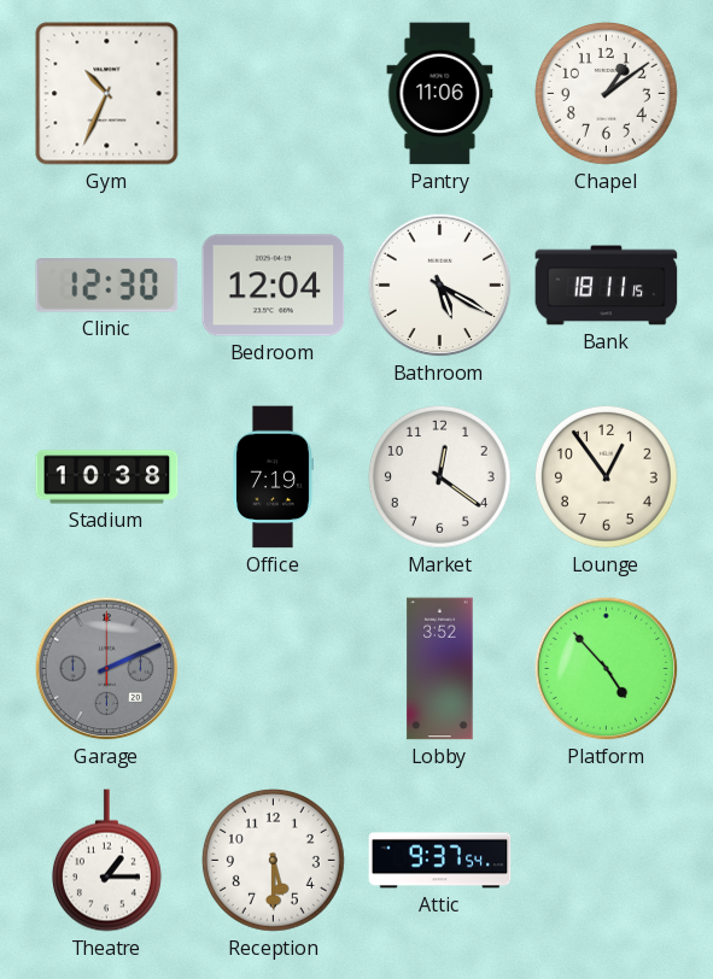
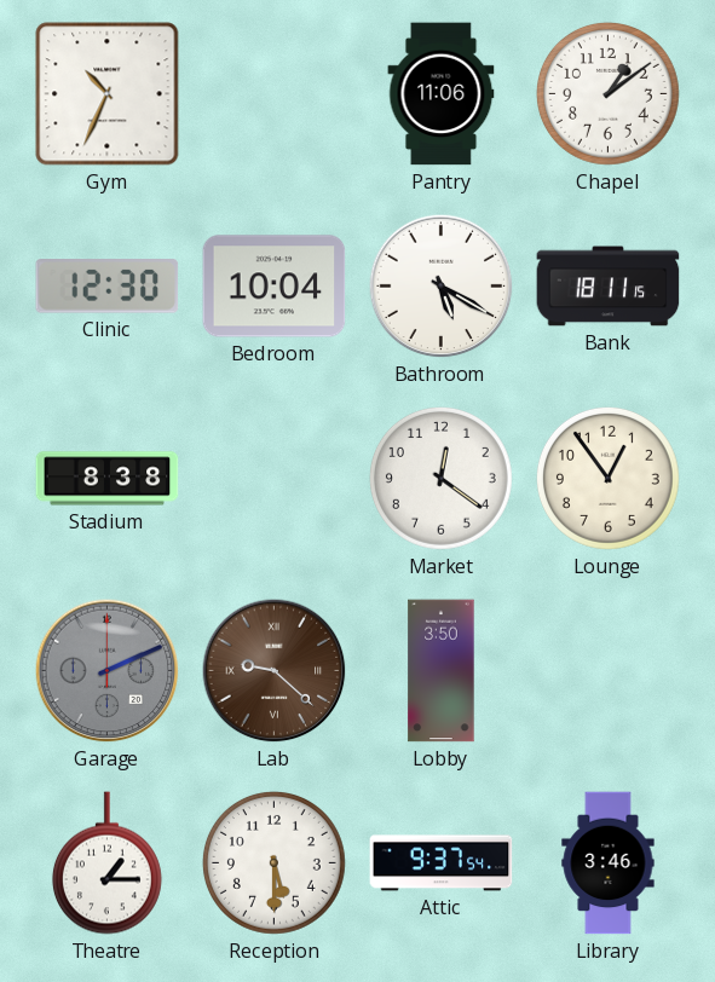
Bedroom: 12:04 -> 10:04
Stadium: 10:38 -> 8:38
Office: 7:19 -> none
Lab: none -> 9:22
Lobby: 3:52 -> 3:50
Platform: 4:53 -> none
Library: none -> 3:46
